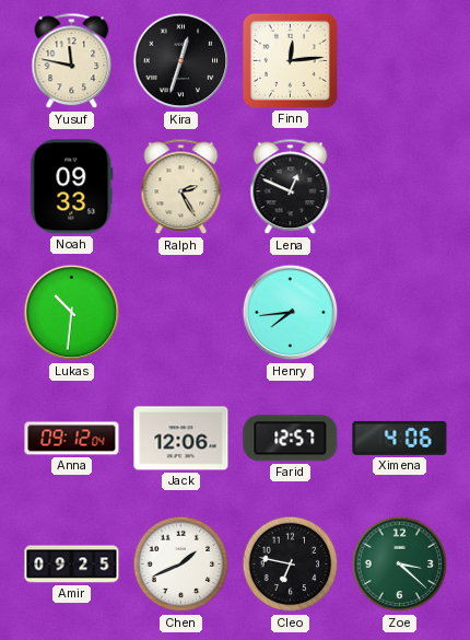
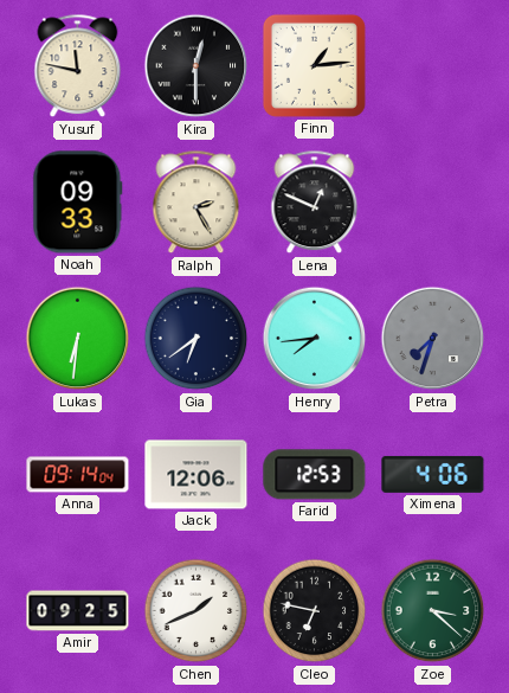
Kira: 12:33 -> 12:30
Finn: 12:14 -> 1:14
Lukas: 10:31 -> 6:31
Gia: none -> 6:39
Petra: none -> 7:33
Anna: 09:12 -> 09:14
Farid: 12:57 -> 12:53
